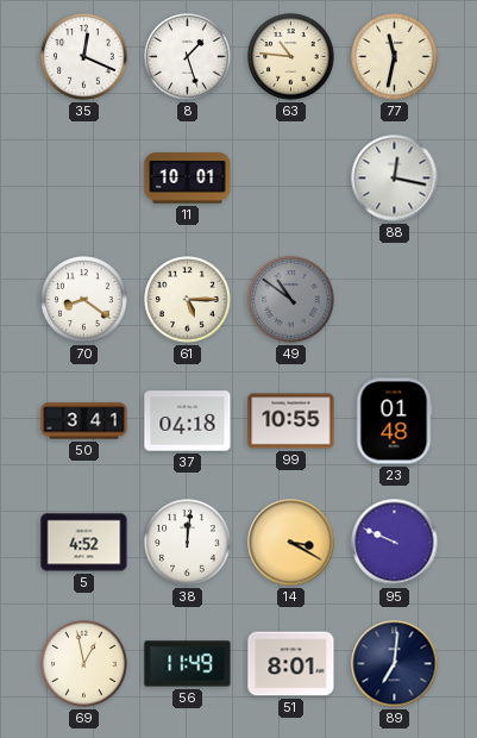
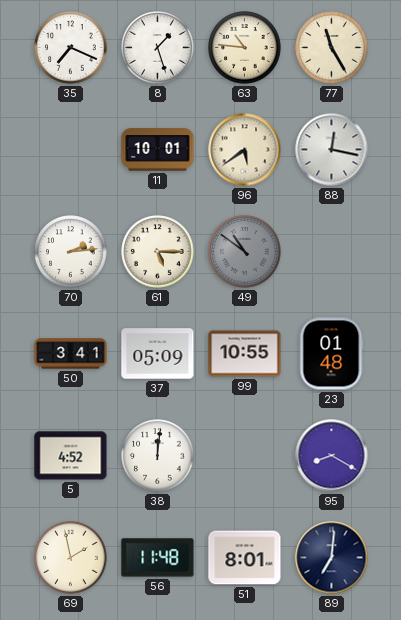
35: 12:19 -> 7:19
77: 11:32 -> 11:25
96: none -> 5:39
70: 8:21 -> 2:14
37: 04:18 -> 05:09
14: 3:20 -> none
95: 9:49 -> 8:20
69: 12:58 -> 1:58
56: 11:49 -> 11:48
